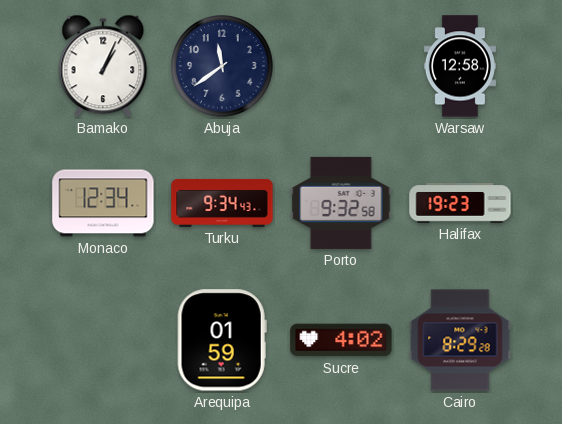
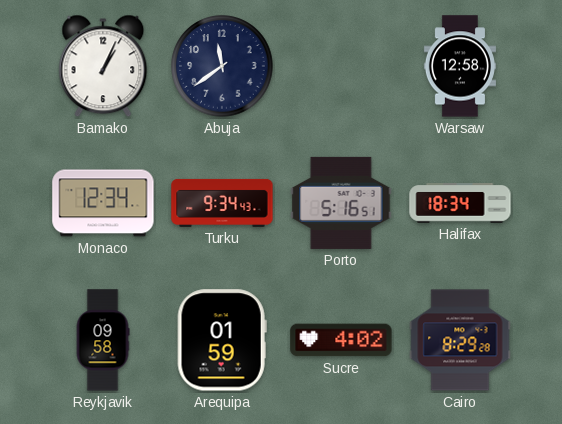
Porto: 9:32 -> 5:16
Halifax: 19:23 -> 18:34
Reykjavik: none -> 09:58
